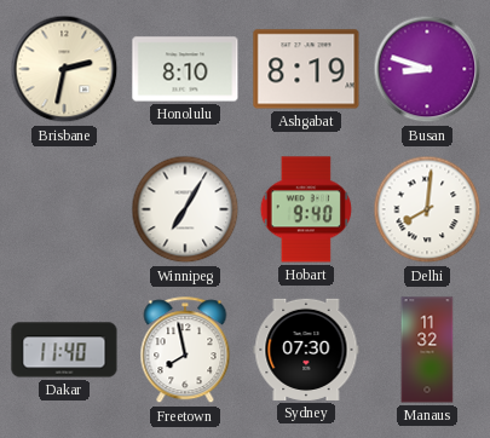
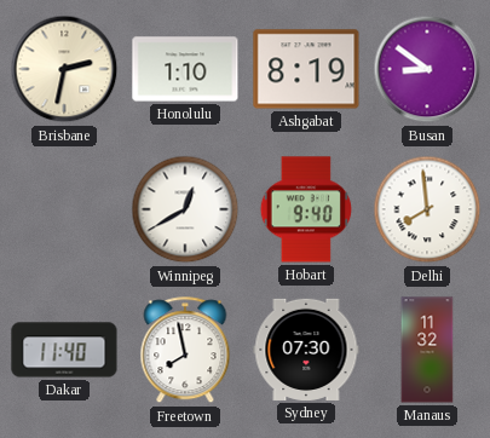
Honolulu: 8:10 -> 1:10
Busan: 8:48 -> 8:51
Winnipeg: 7:05 -> 12:40
Delhi: 8:01 -> 7:59
